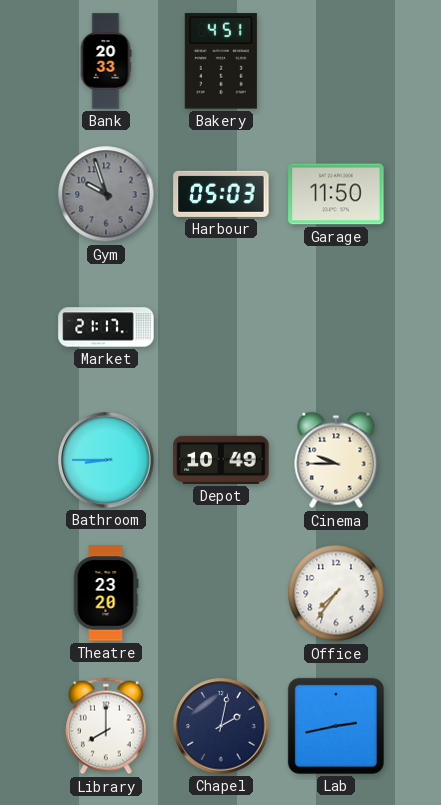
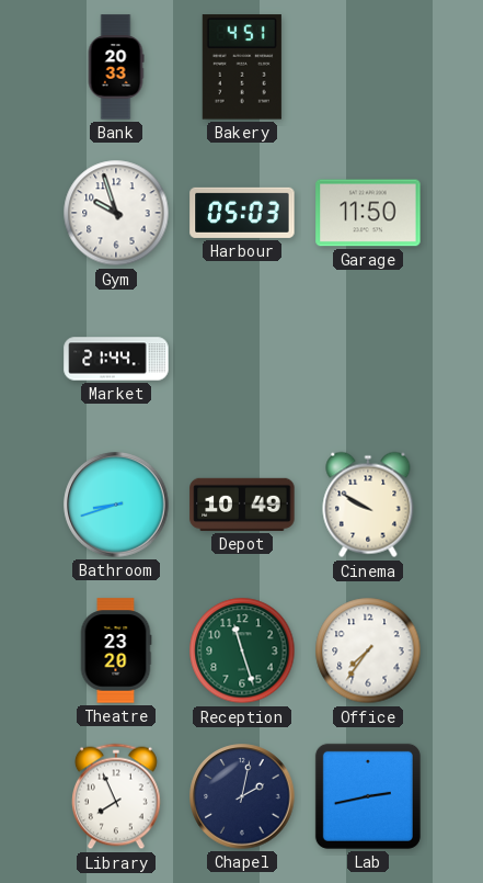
Gym dial: grey -> white
Market: 21:17 -> 21:44
Bathroom: 8:45 -> 8:42
Cinema: 9:45 -> 9:50
Reception: none -> 11:27
Library: 8:00 -> 7:56
